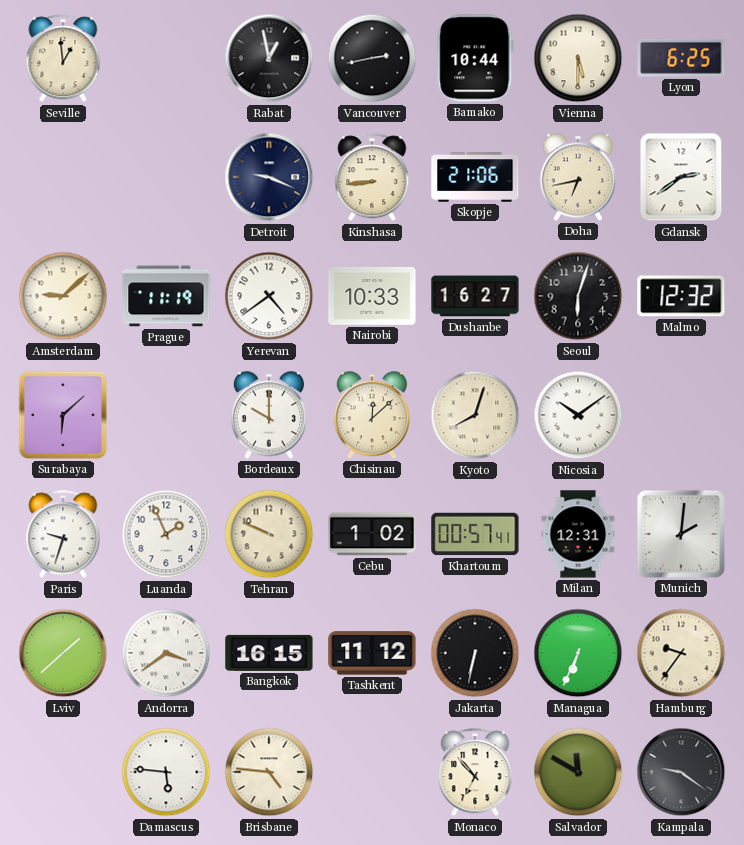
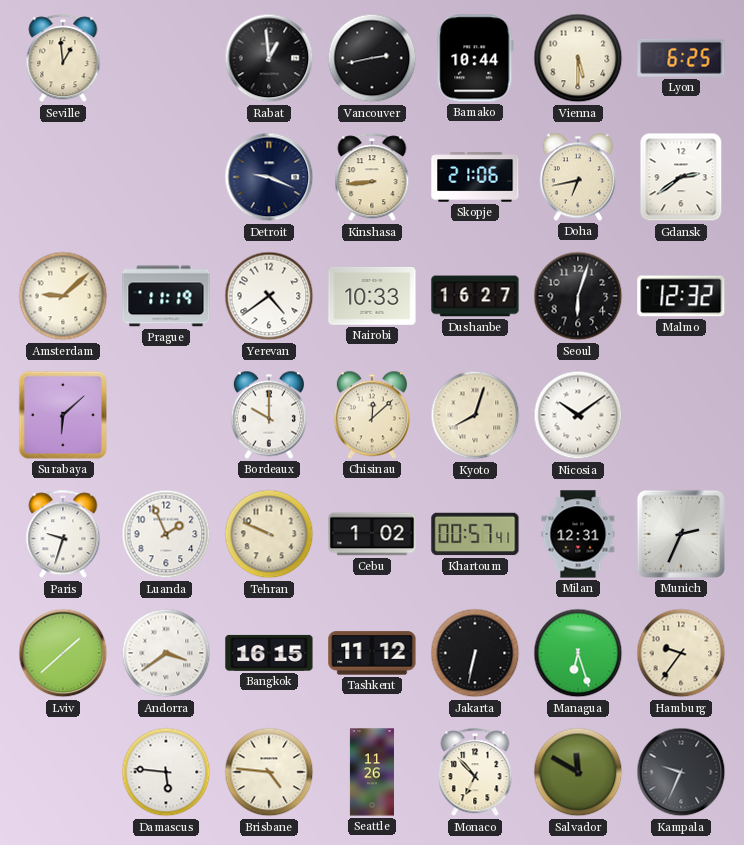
Rabat: 12:58 -> 12:59
Munich: 2:01 -> 2:34
Managua: 6:34 -> 6:27
Seattle: none -> 11:26
Kampala: 9:21 -> 9:34
